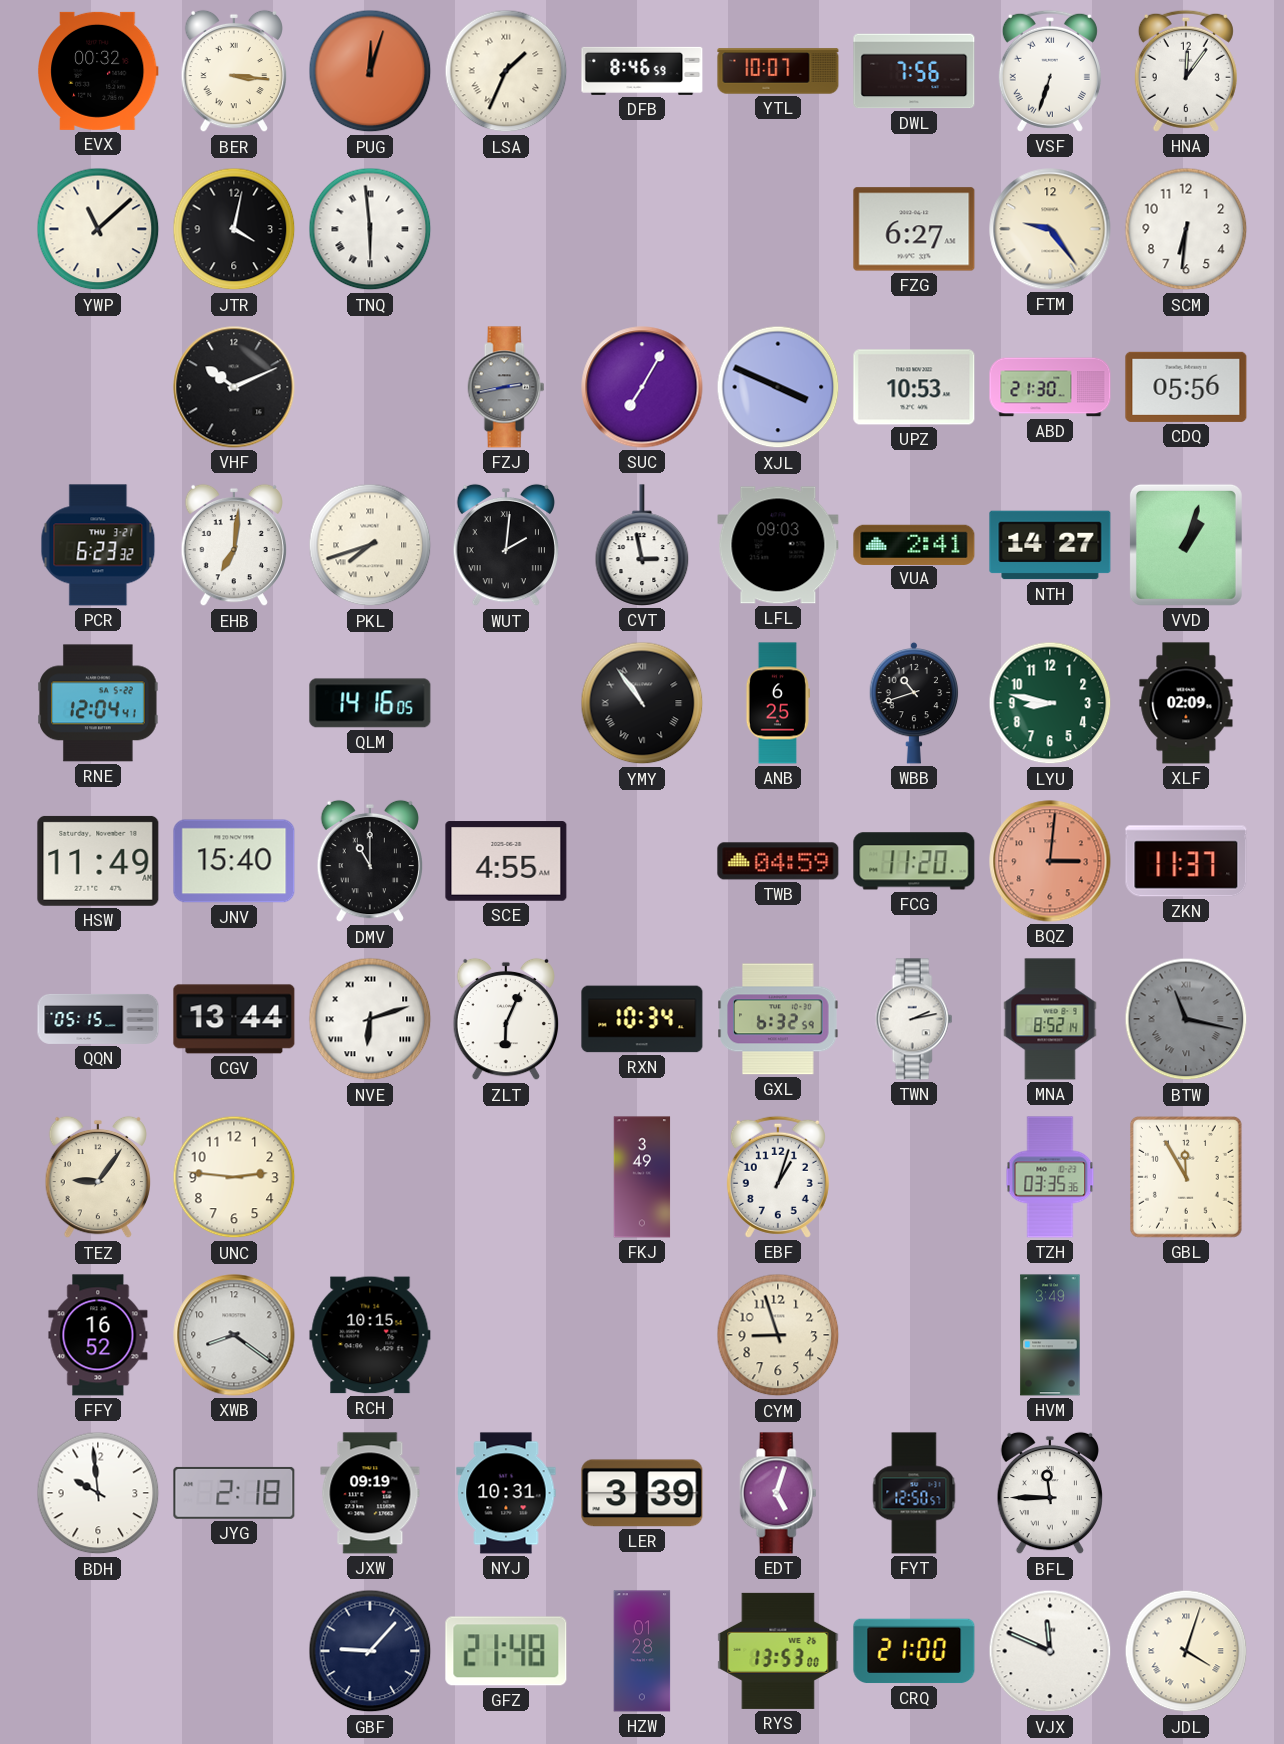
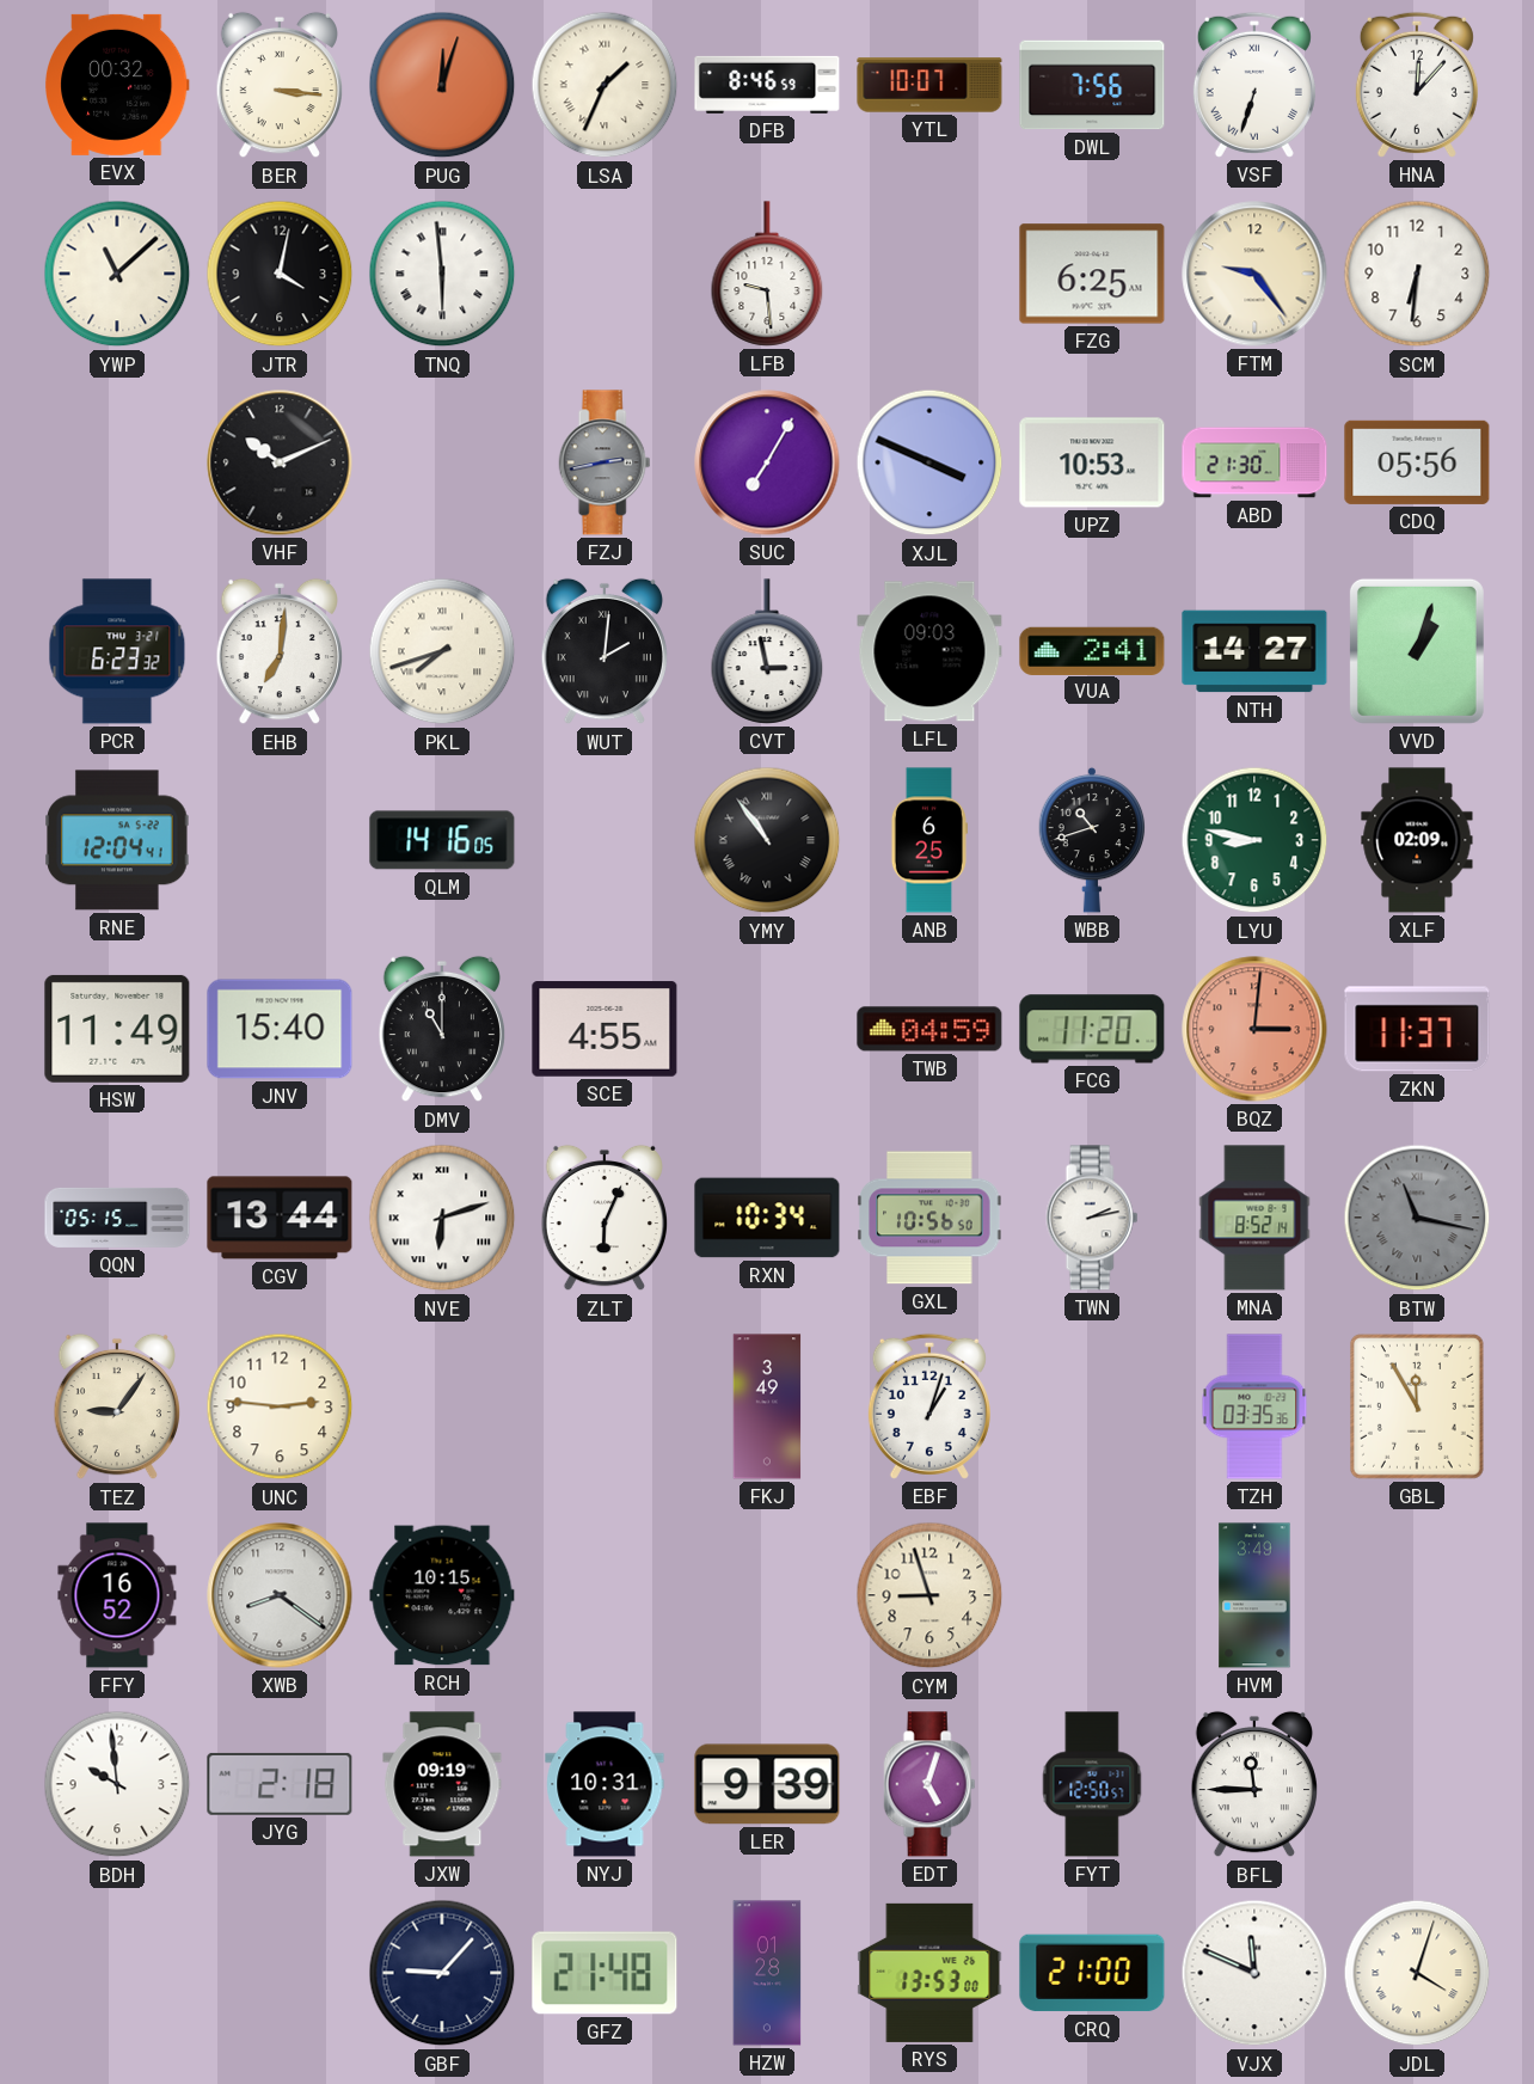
HNA: 12:06 -> 12:07
LFB: none -> 9:29
FZG: 6:27 -> 6:25
GXL: 6:32 -> 10:56
LER: 3:39 -> 9:39
